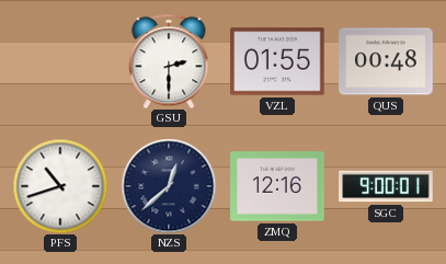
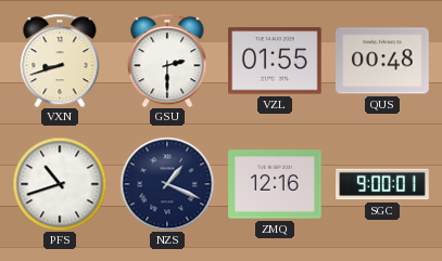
VXN: none -> 8:42
NZS: 12:38 -> 1:19
